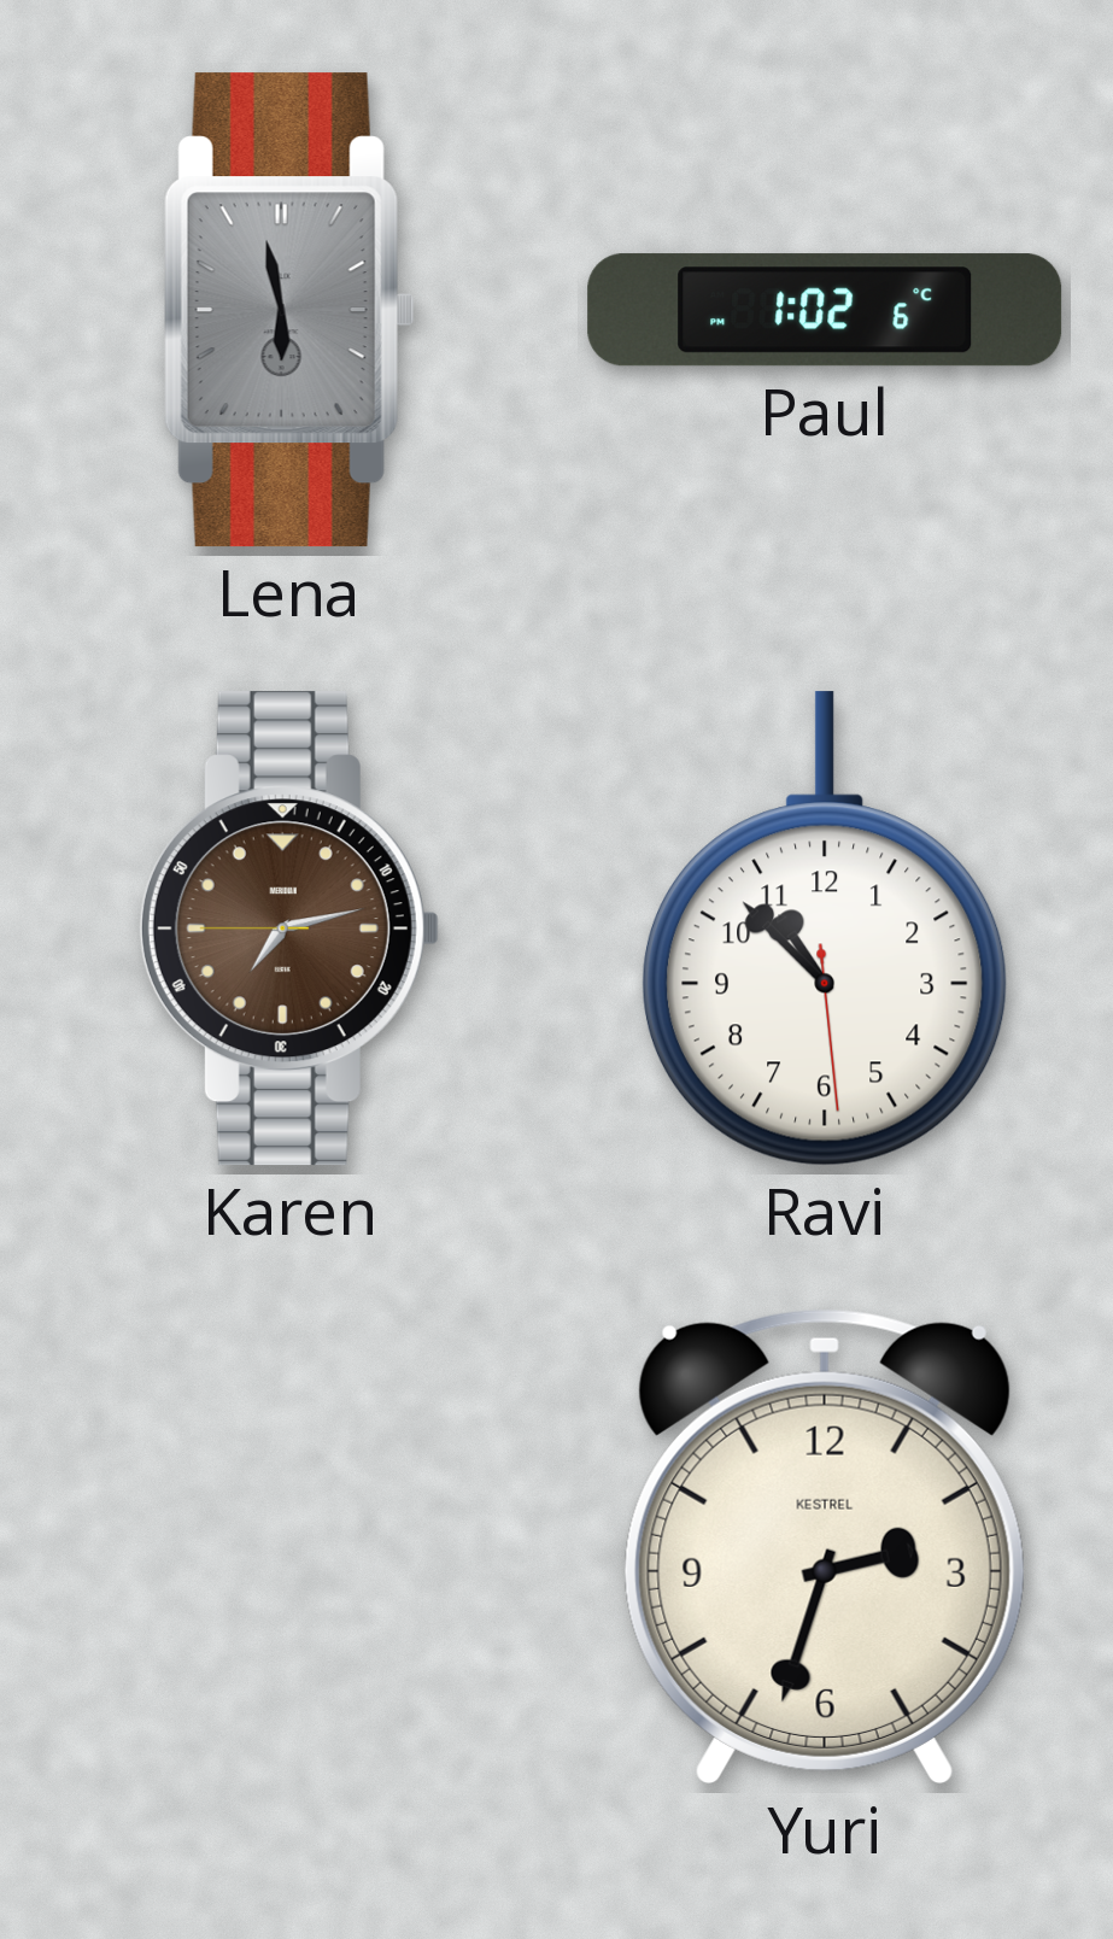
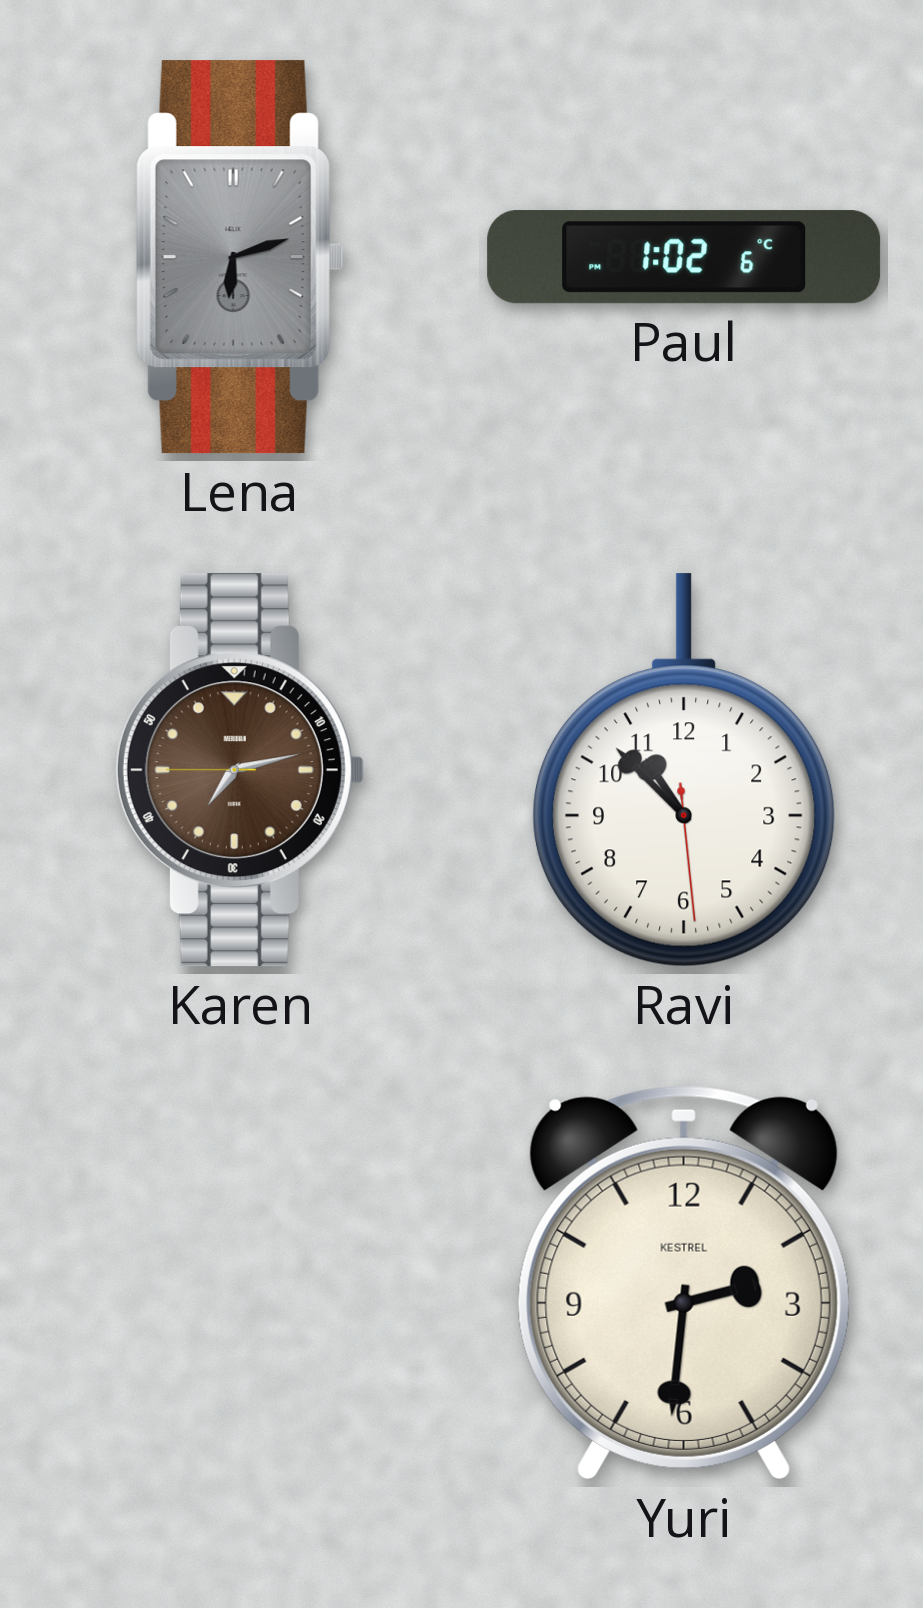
Lena: 5:58 -> 6:12
Yuri: 2:33 -> 2:31
